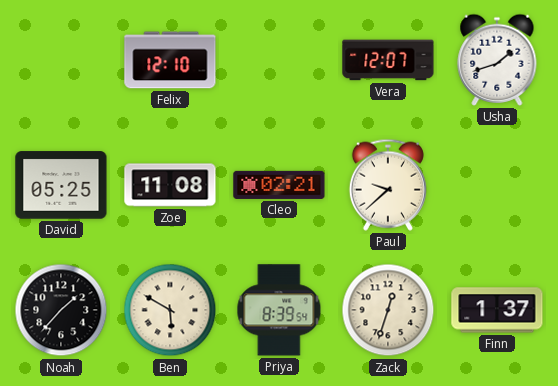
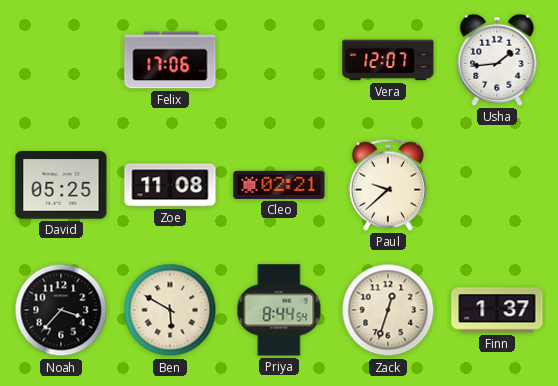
Felix: 12:10 -> 17:06
Usha: 1:42 -> 1:44
Noah: 1:37 -> 3:37
Priya: 8:39 -> 8:44
